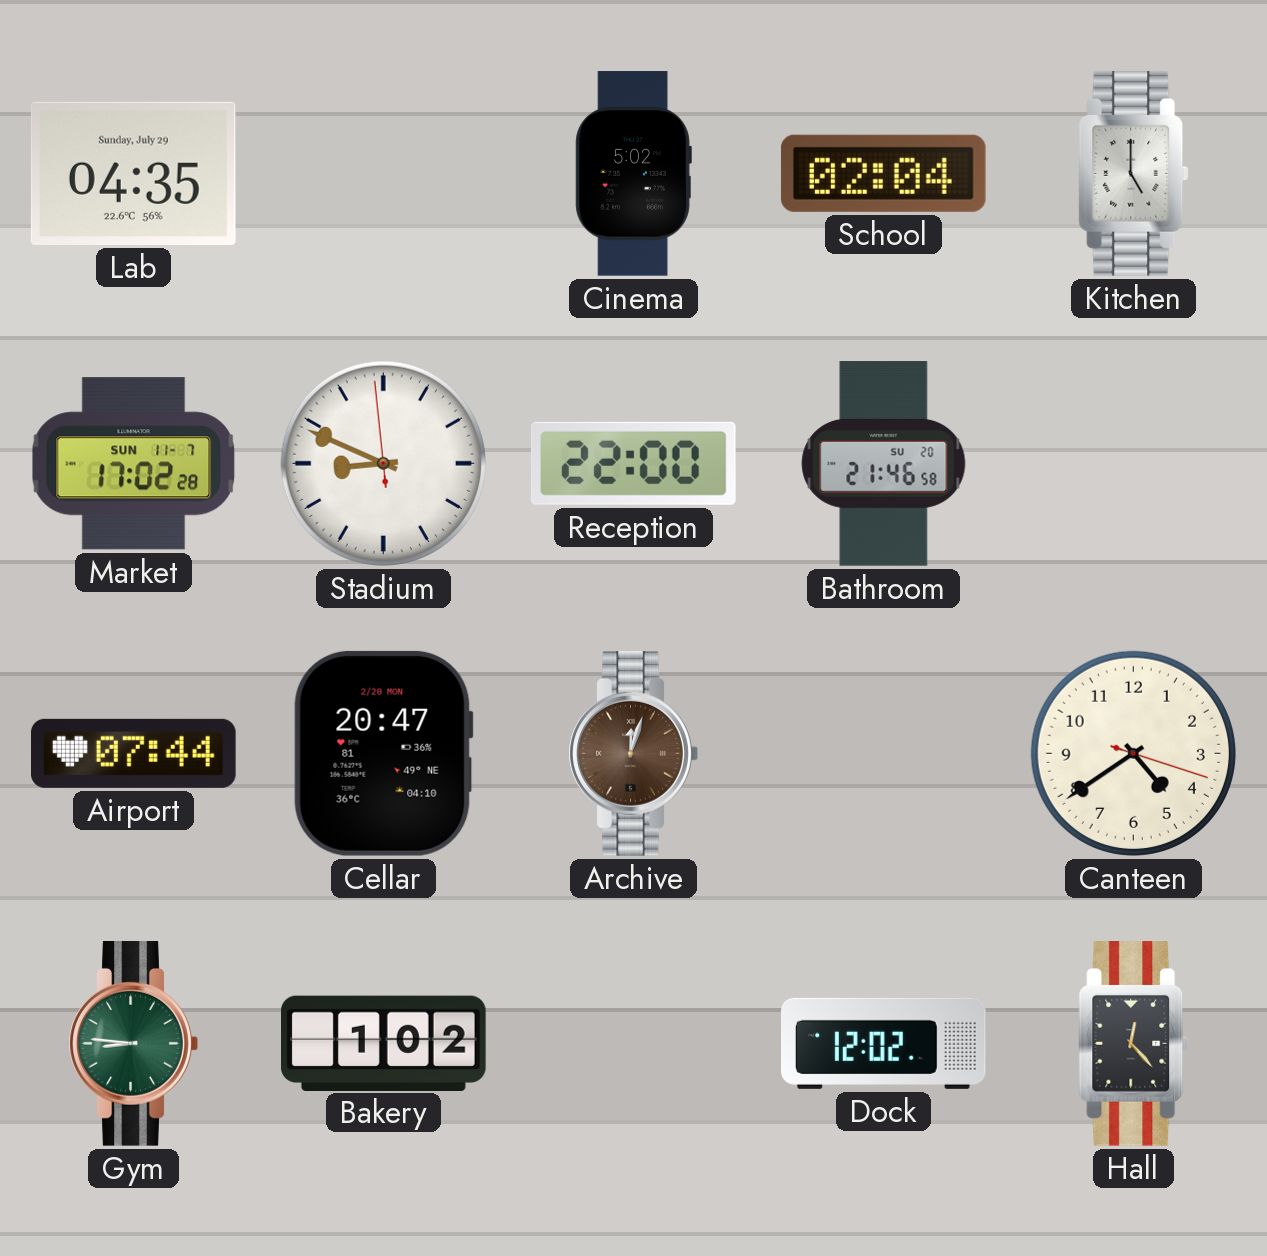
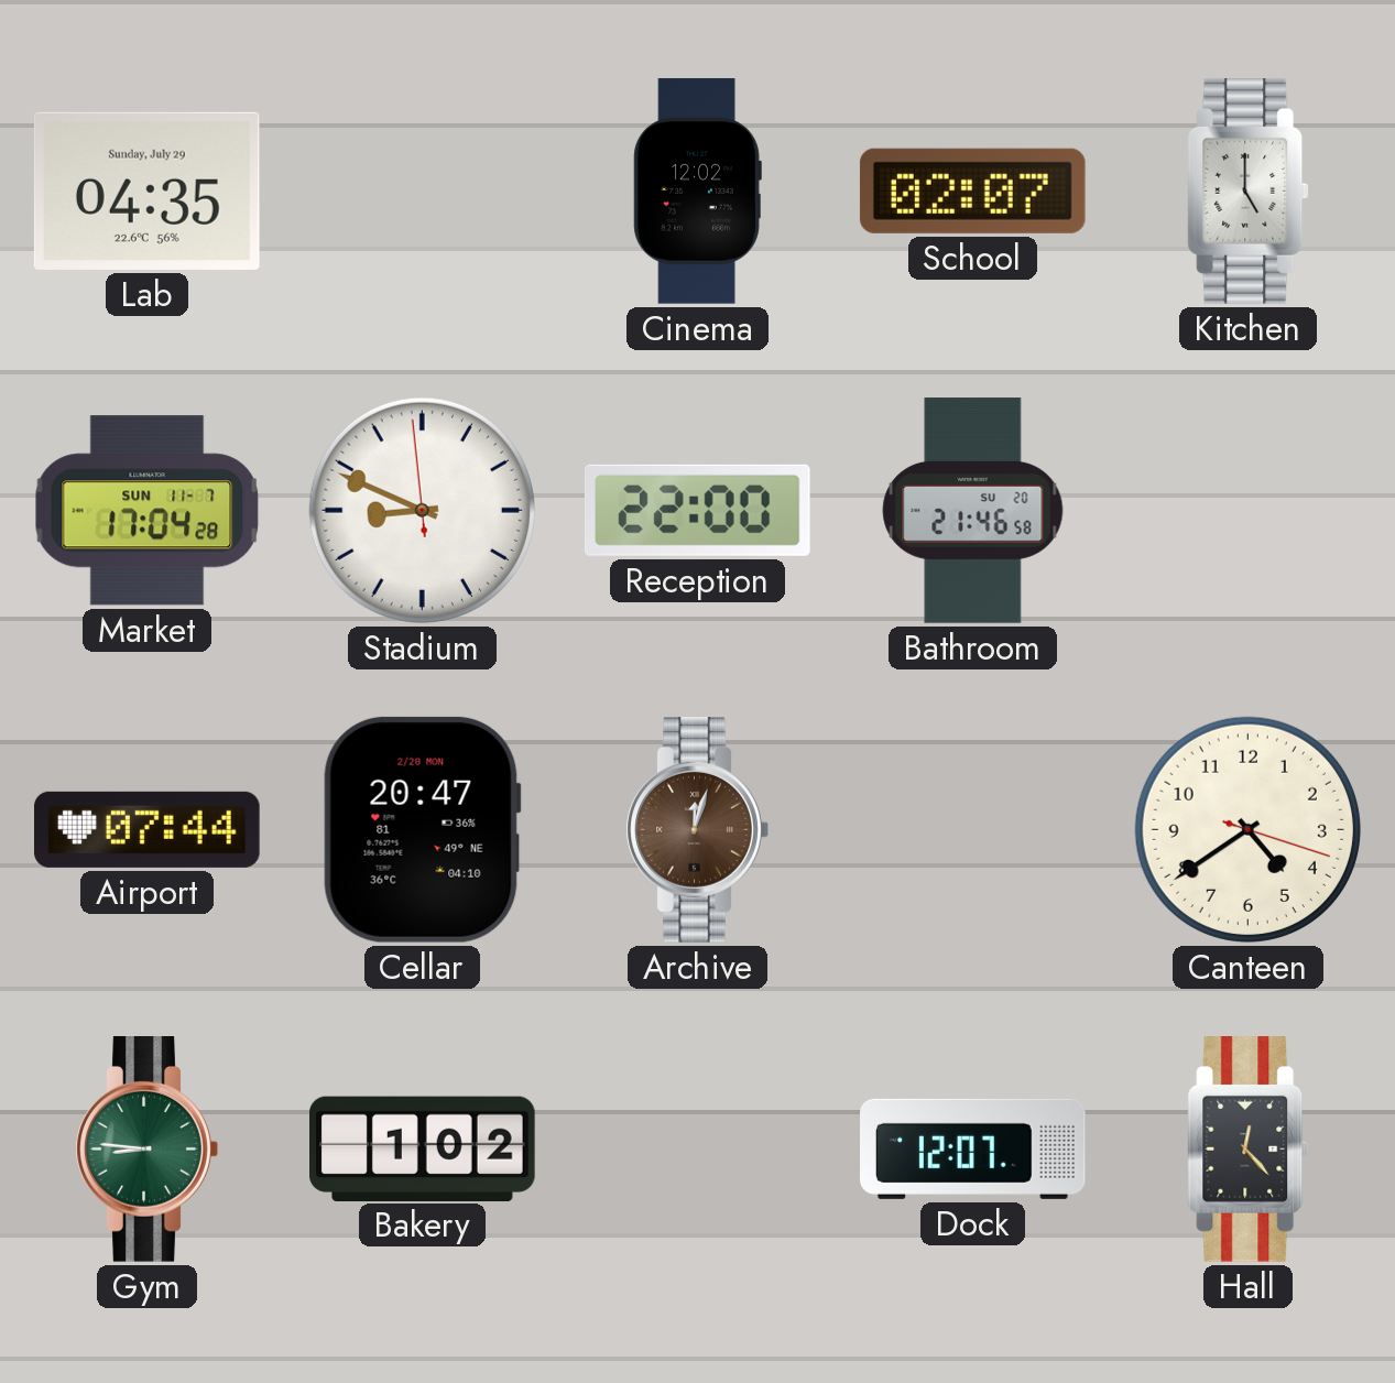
Cinema: 5:02 -> 12:02
School: 02:04 -> 02:07
Market: 17:02 -> 17:04
Dock: 12:02 -> 12:07
